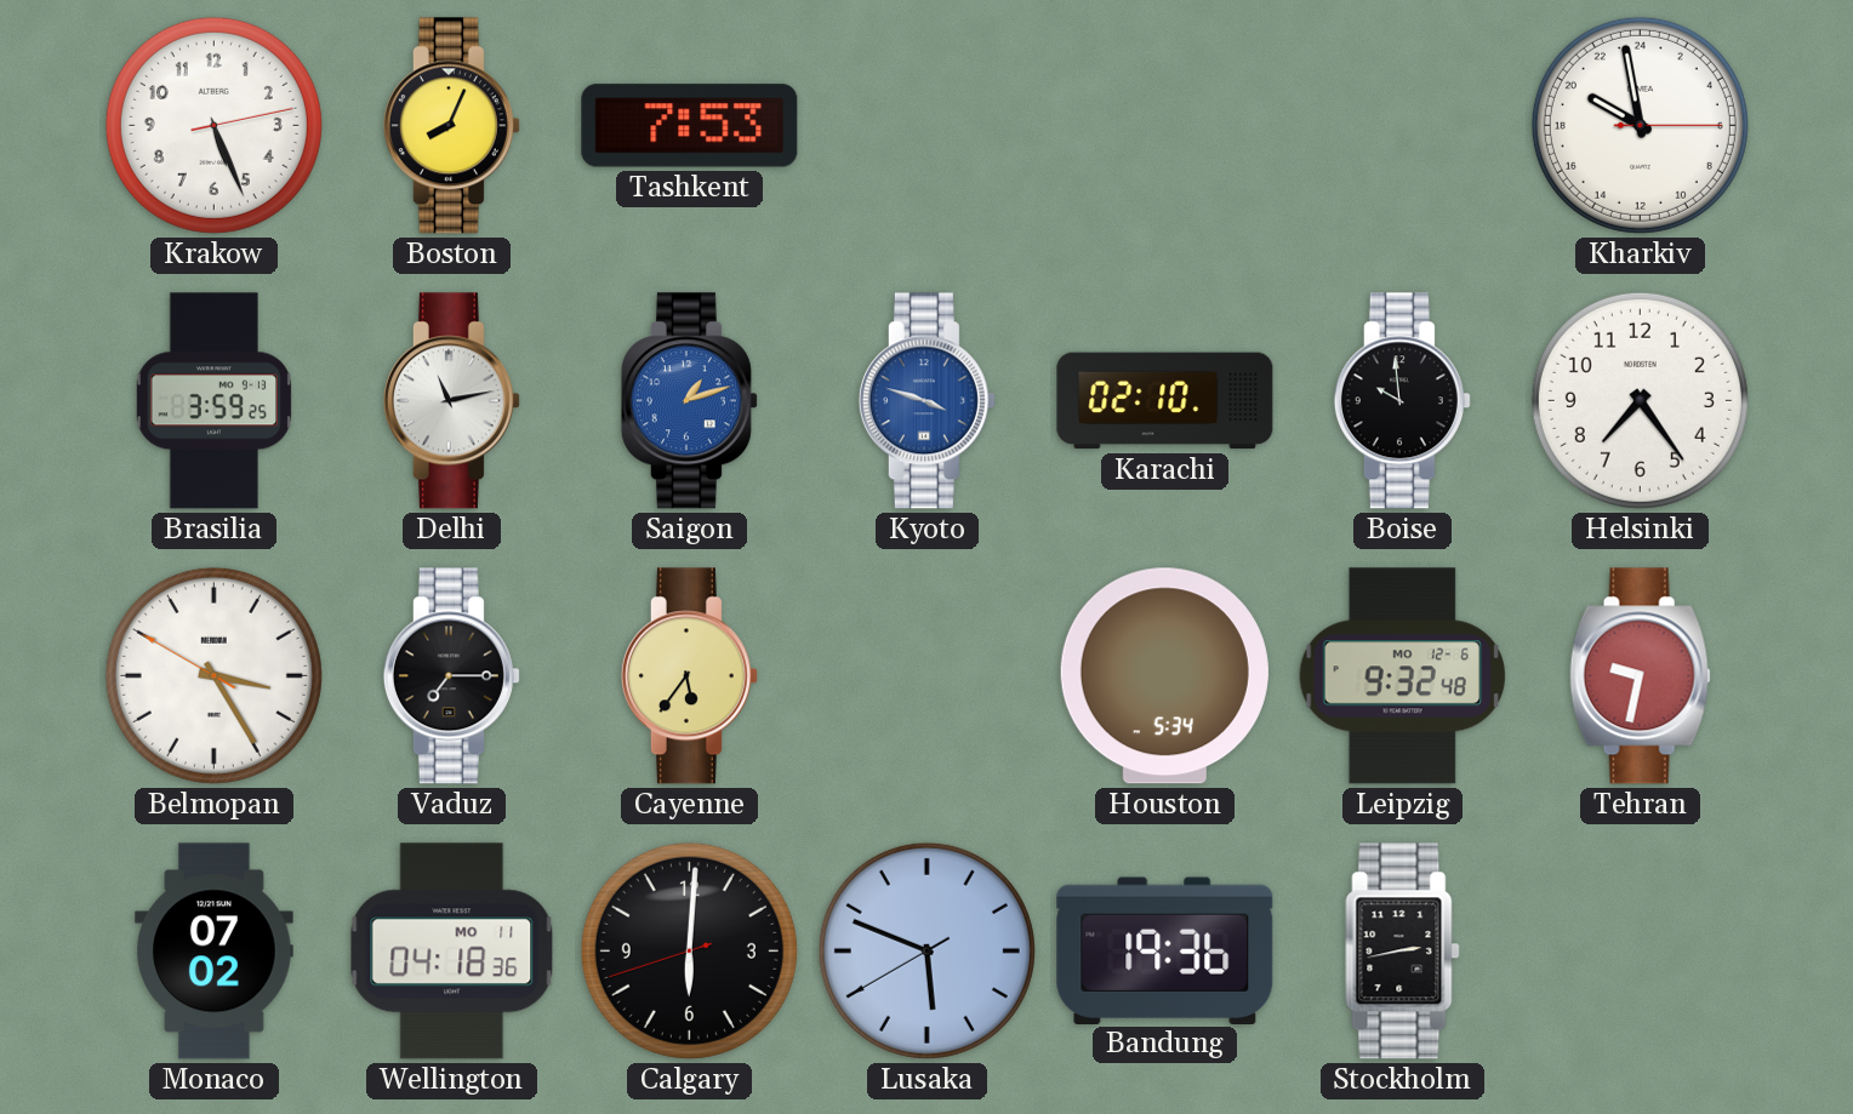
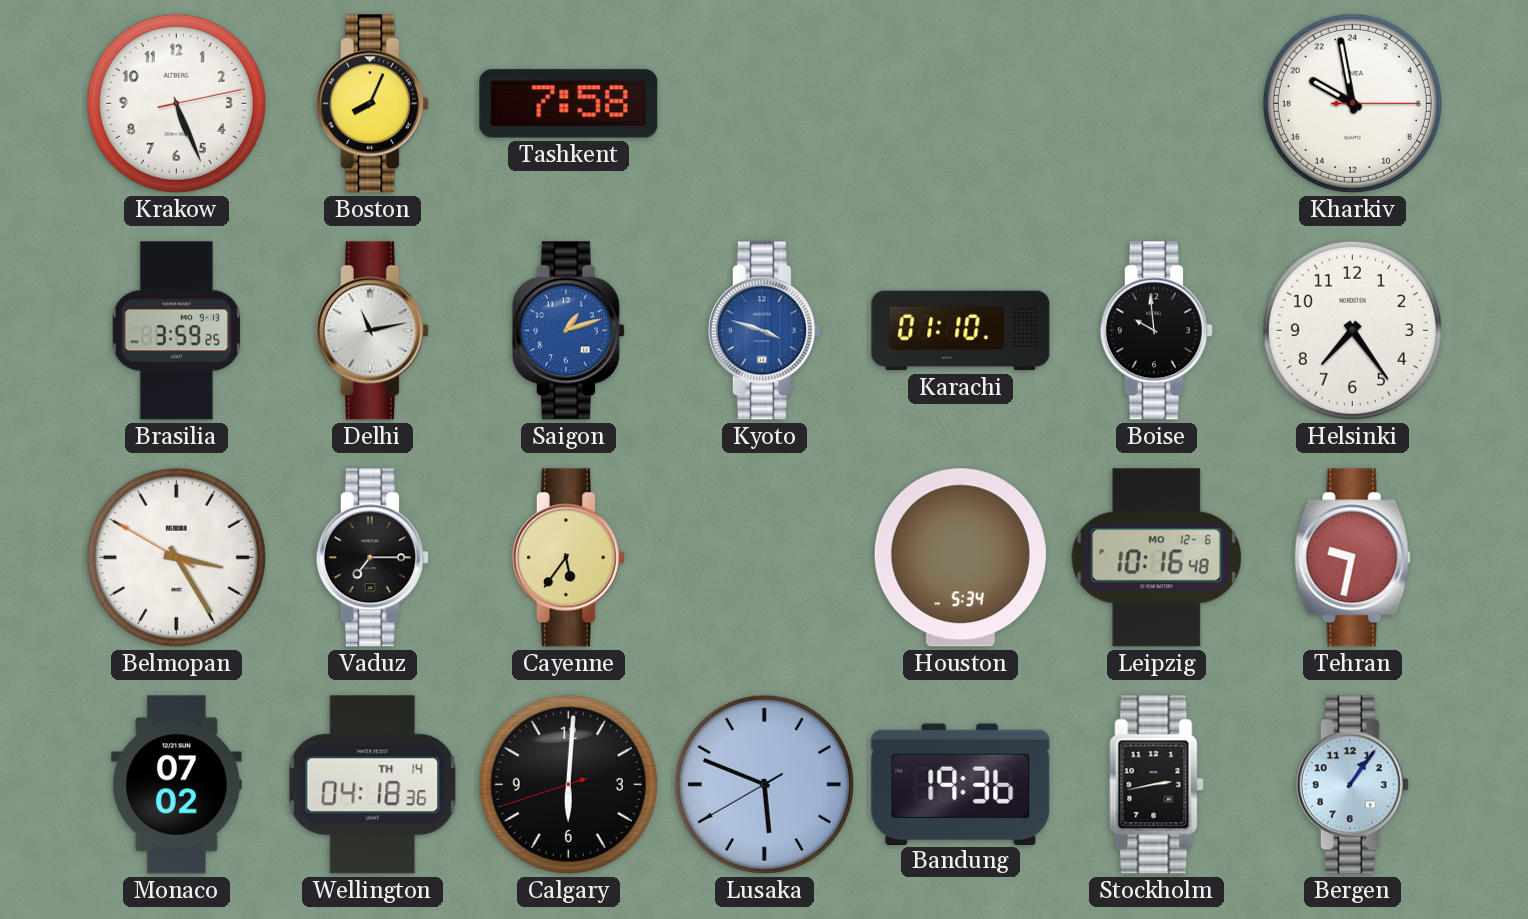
Tashkent: 7:53 -> 7:58
Karachi: 02:10 -> 01:10
Leipzig: 9:32 -> 10:16
Wellington date: MO 11 -> TH 14
Bergen: none -> 1:06
